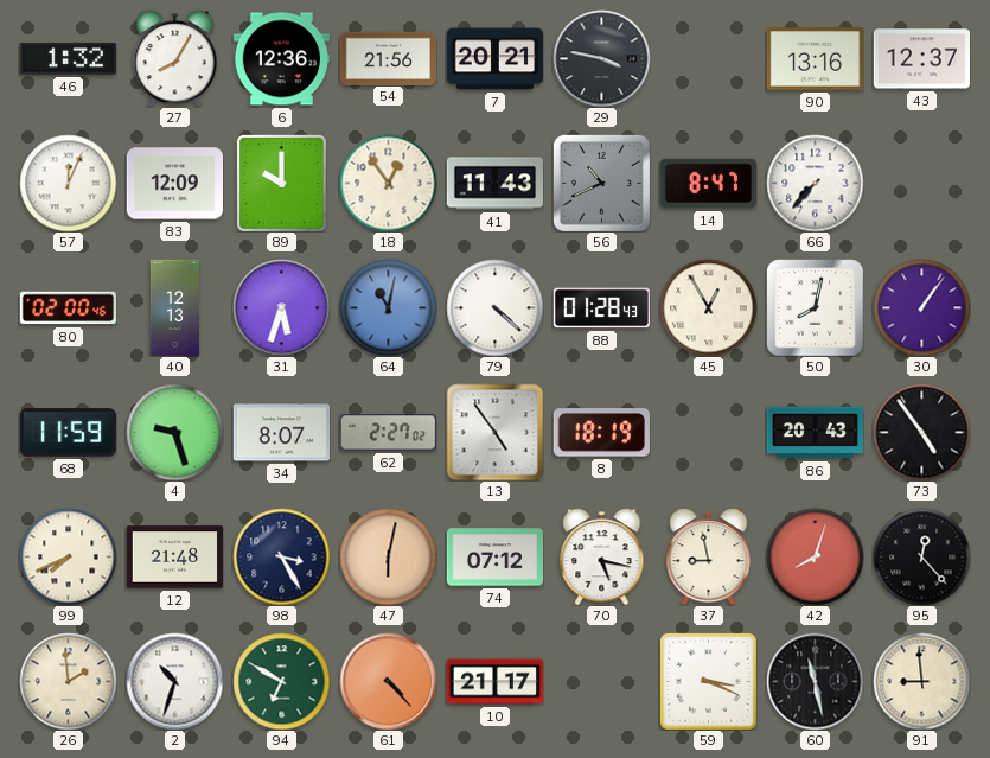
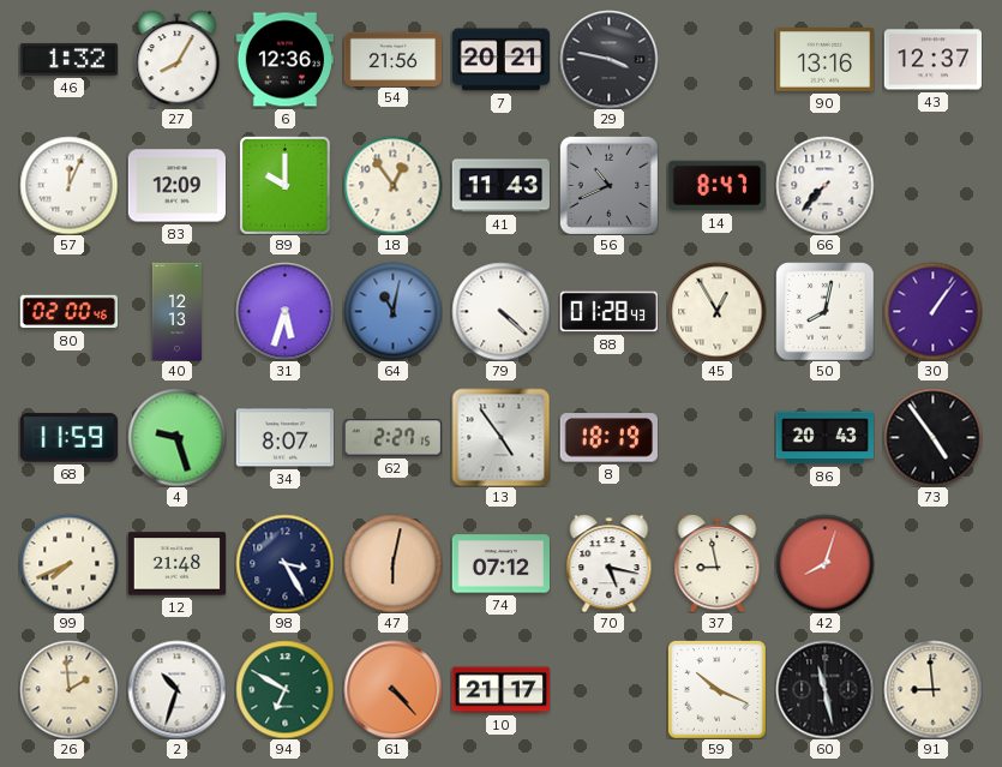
62: 2:27:02 -> 2:27:15
95: 12:23 -> none
59: 3:19 -> 10:19
